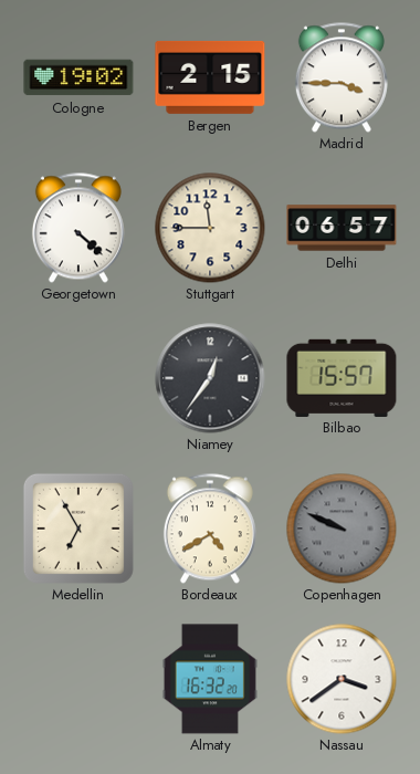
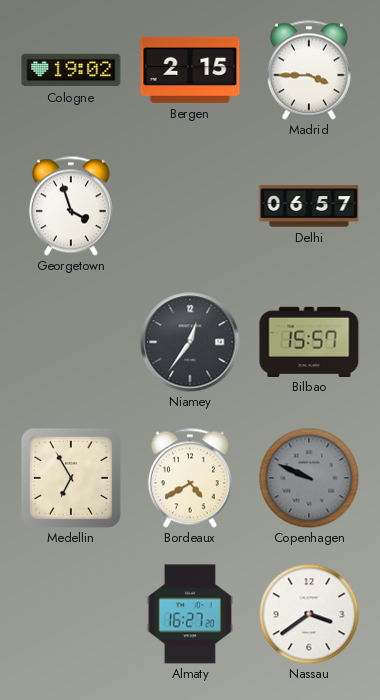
Georgetown: 4:22 -> 3:57
Stuttgart: 11:45 -> none
Almaty: 16:32 -> 16:27
